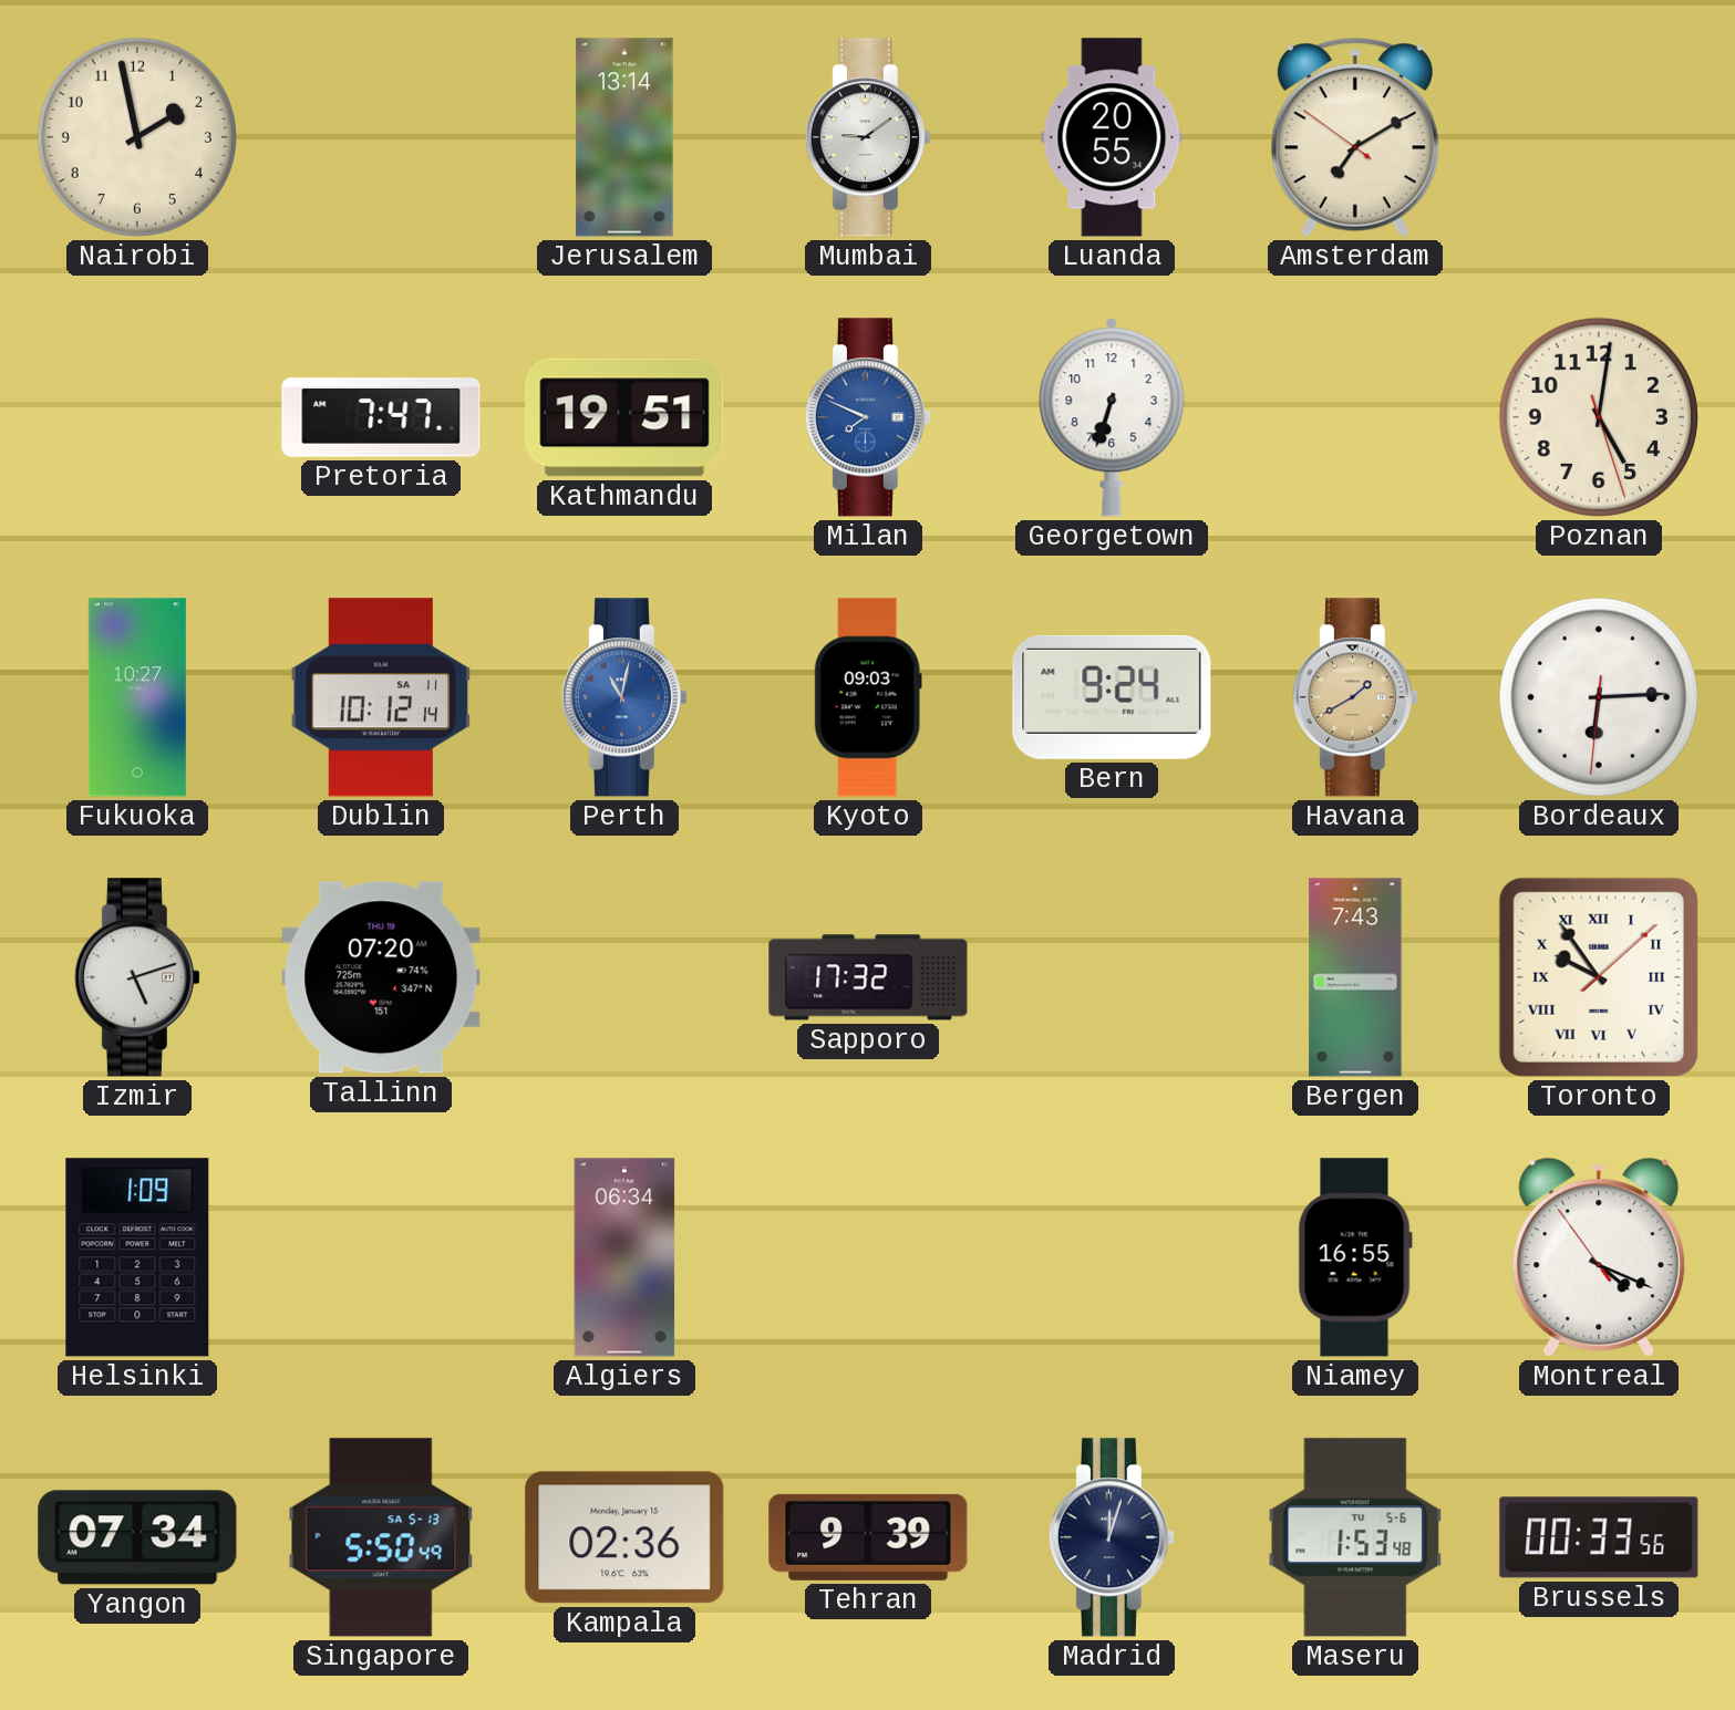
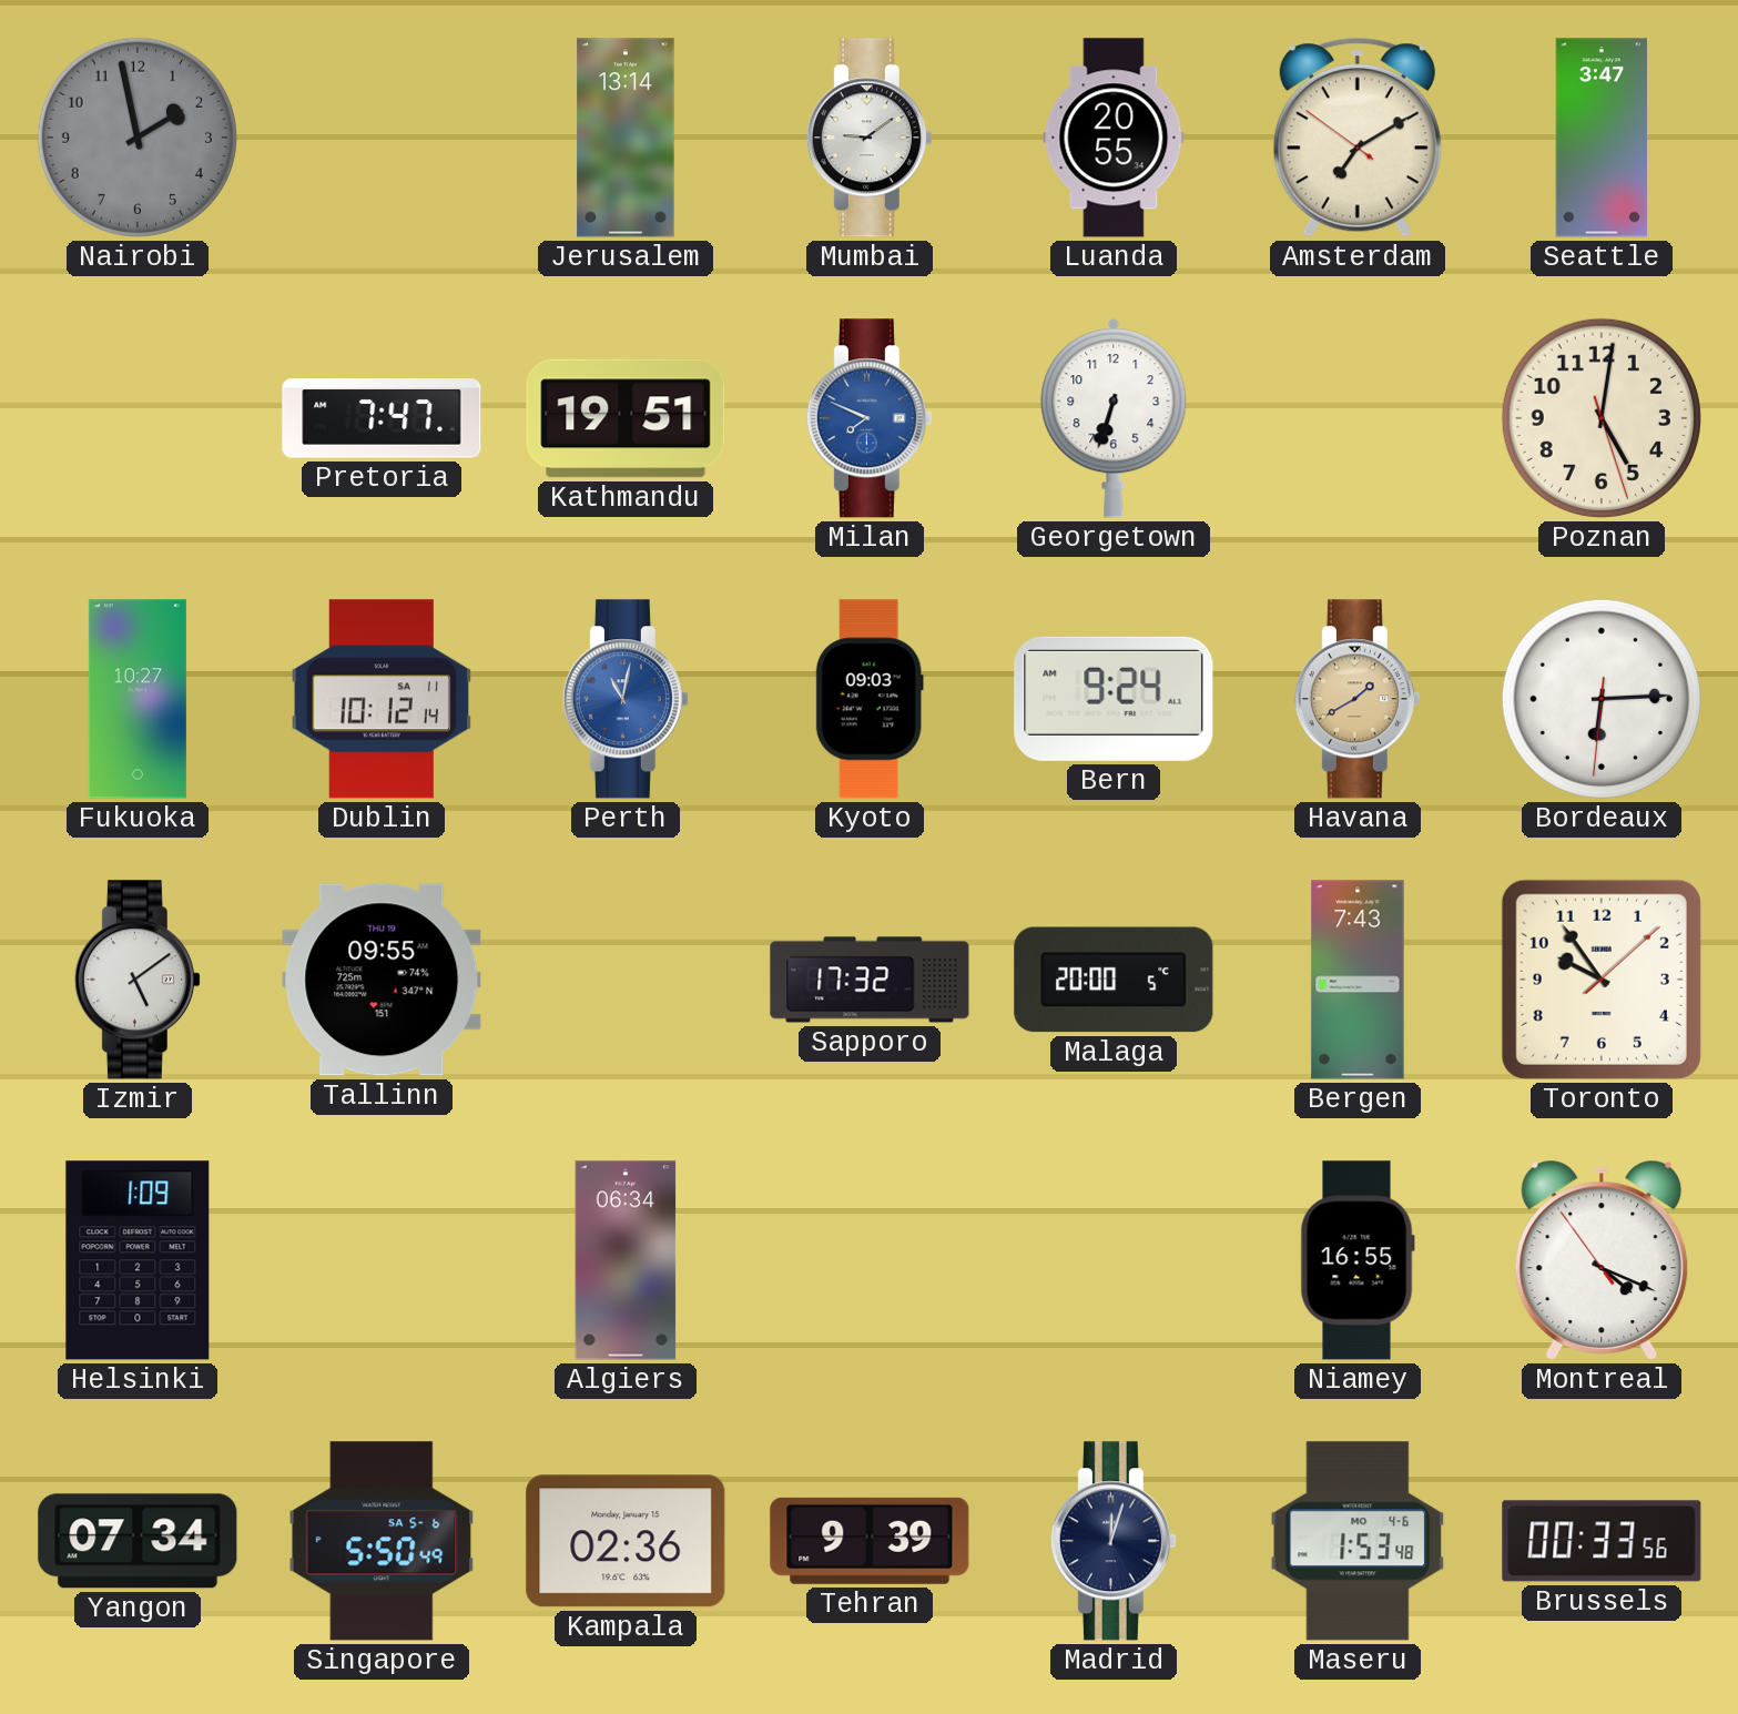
Nairobi dial: cream -> grey
Seattle: none -> 3:47
Izmir: 5:12 -> 5:09
Tallinn: 07:20 -> 09:55
Malaga: none -> 20:00
Toronto numerals: Roman -> Arabic
Singapore date: SA 5-13 -> SA 5-6
Maseru date: TU 5-6 -> MO 4-6
